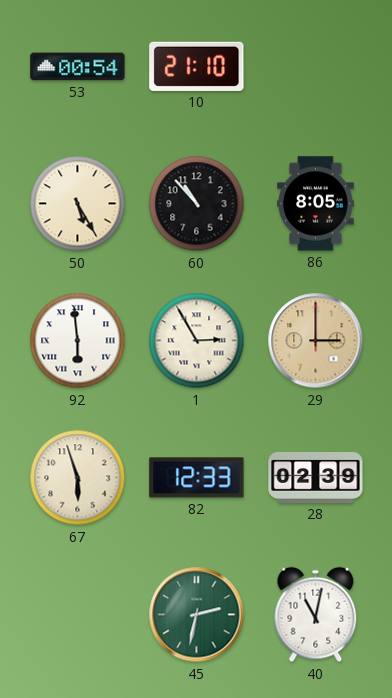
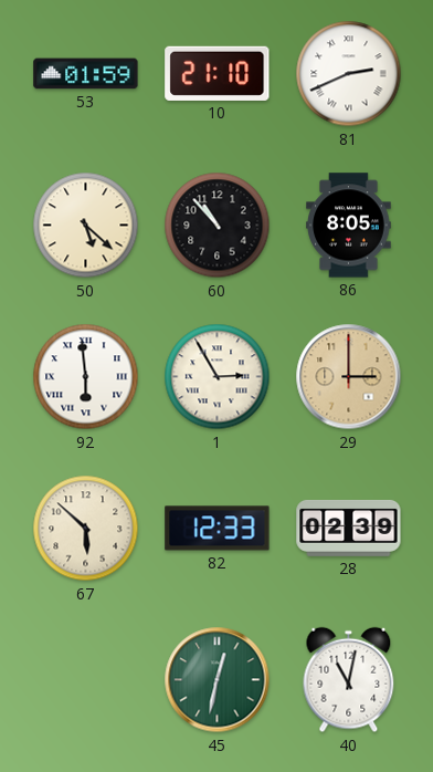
53: 00:54 -> 01:59
81: none -> 2:41
50: 5:25 -> 5:22
67: 5:57 -> 5:52
45: 2:32 -> 12:32
